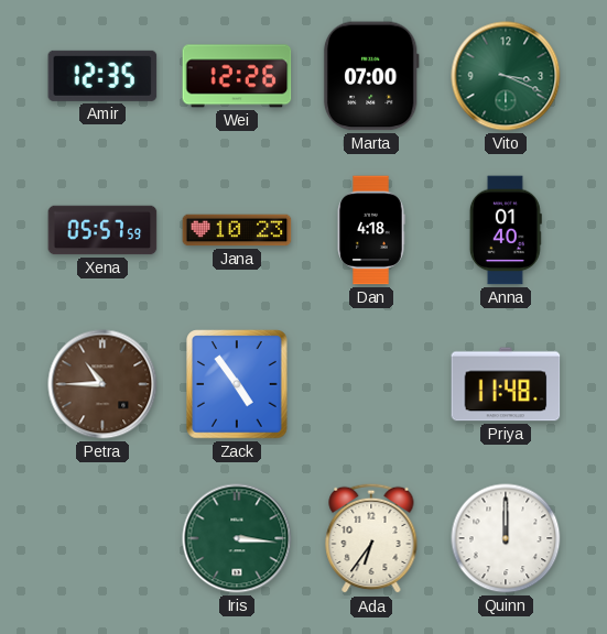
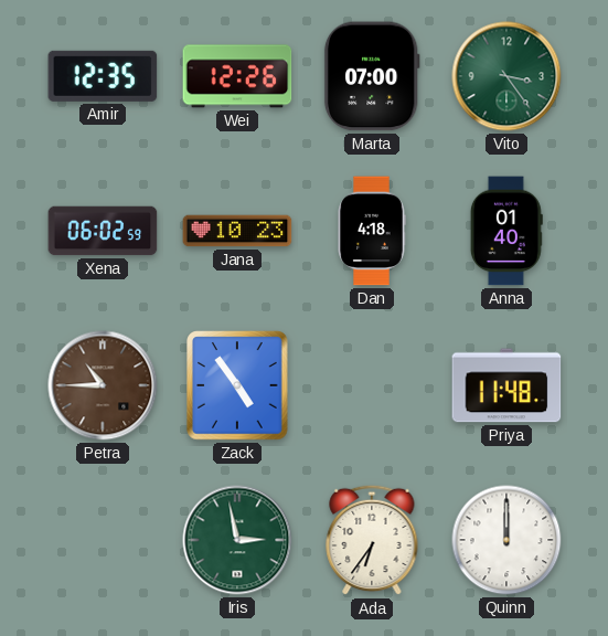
Vito: 3:19 -> 3:24
Xena: 05:57 -> 06:02
Iris: 3:16 -> 2:58
